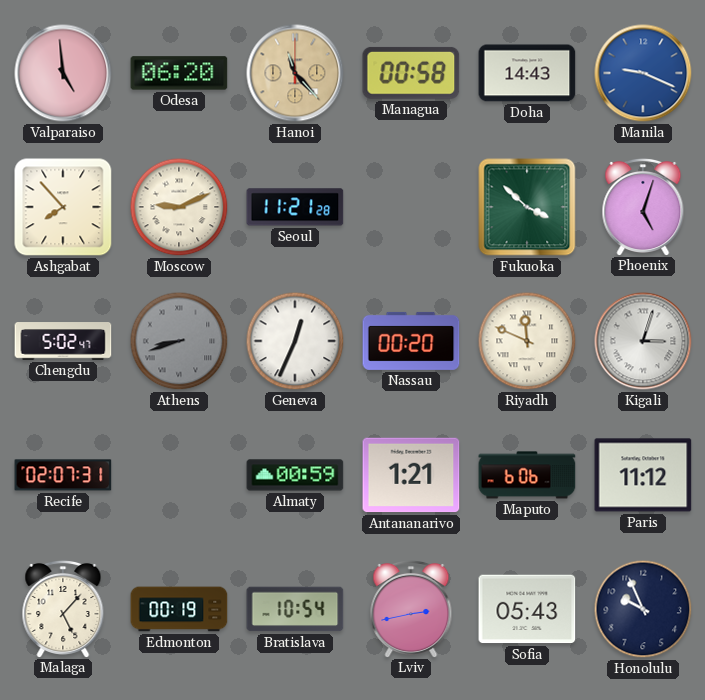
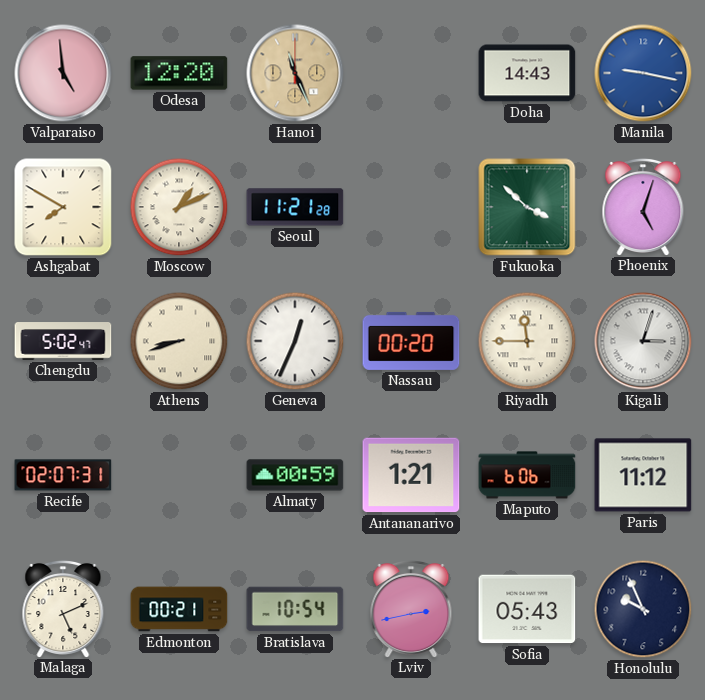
Odesa: 06:20 -> 12:20
Hanoi: 11:23 -> 11:26
Managua: 00:58 -> none
Manila: 9:19 -> 9:17
Ashgabat: 7:53 -> 7:50
Moscow: 9:11 -> 1:11
Athens dial: grey -> cream
Riyadh: 11:49 -> 11:45
Malaga: 5:07 -> 5:11
Edmonton: 00:19 -> 00:21
